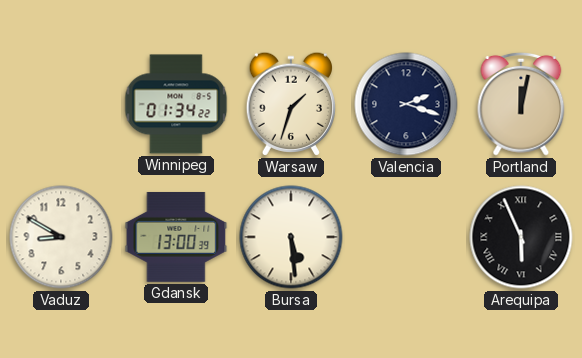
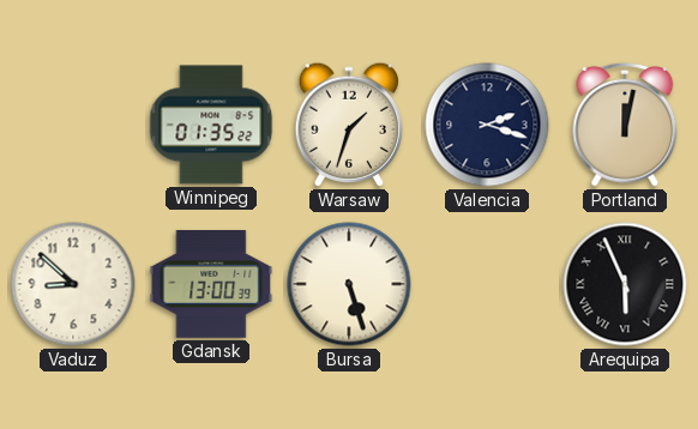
Winnipeg: 01:34 -> 01:35
Vaduz: 8:50 -> 8:52
Bursa: 5:29 -> 5:27
